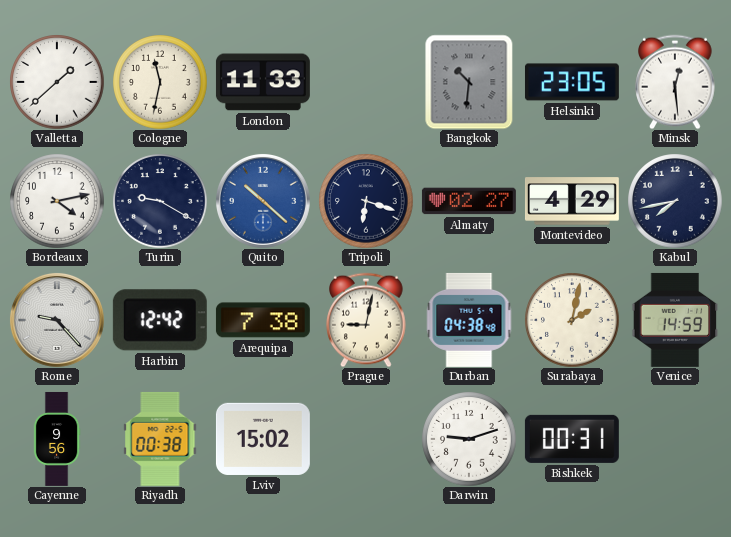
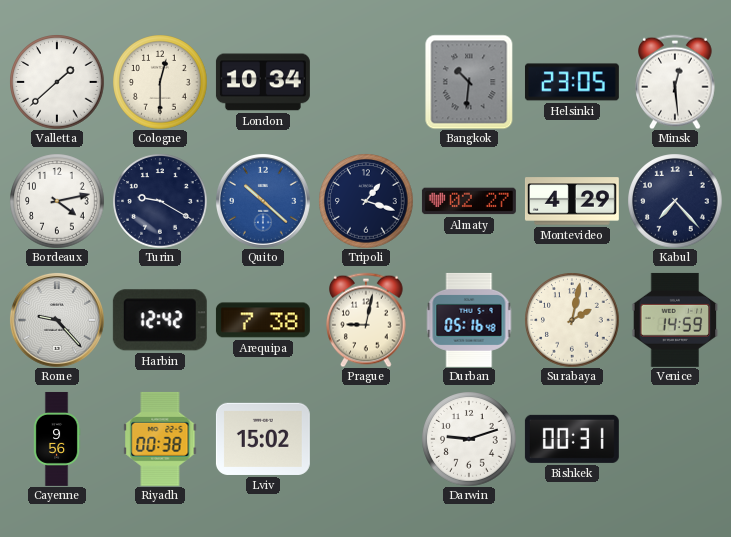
Cologne: 11:32 -> 12:30
London: 11:33 -> 10:34
Tripoli: 6:18 -> 1:18
Kabul: 7:43 -> 7:23
Durban: 04:38 -> 05:16
